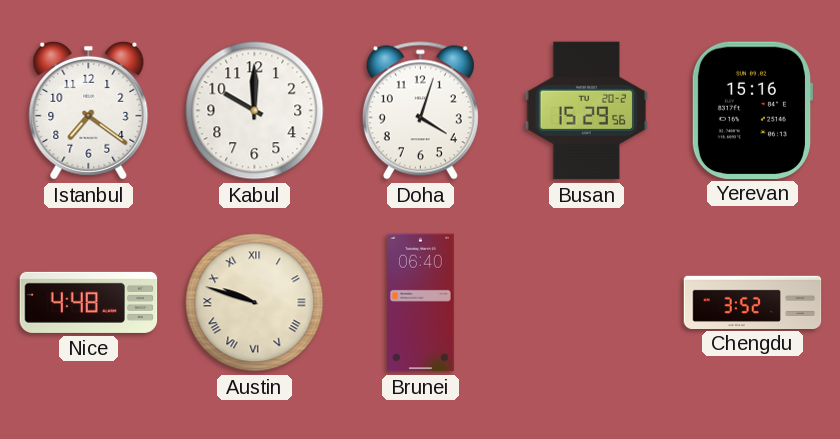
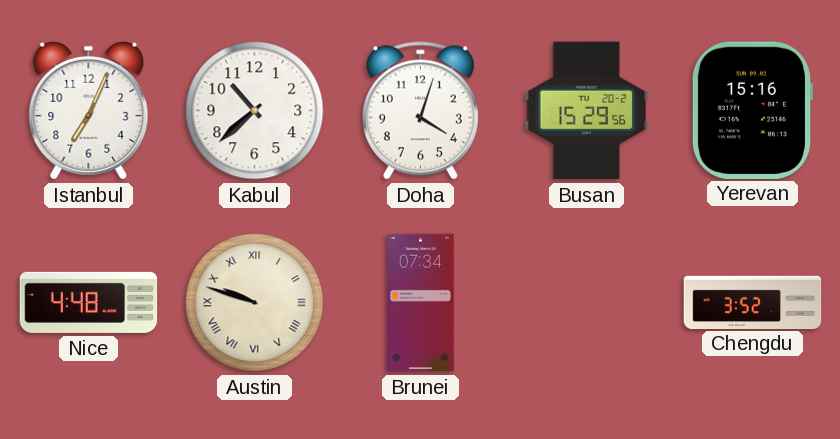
Istanbul: 7:21 -> 7:04
Kabul: 10:00 -> 10:38
Brunei: 06:40 -> 07:34
